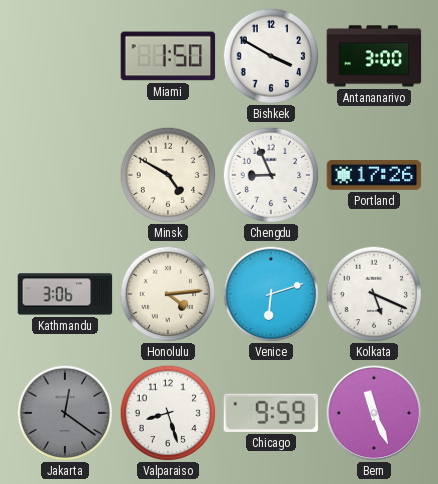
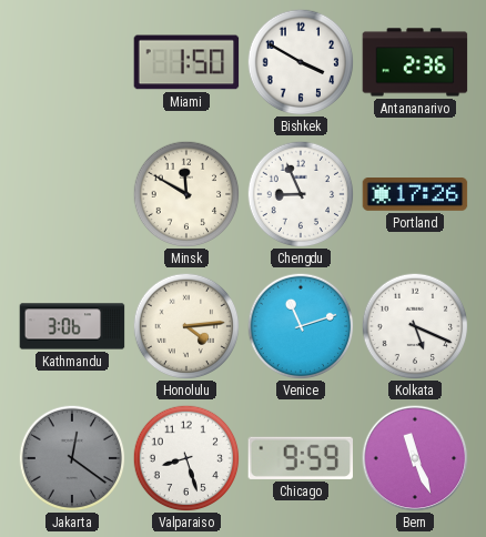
Antananarivo: 3:00 -> 2:36
Minsk: 4:50 -> 11:50
Venice: 6:12 -> 11:12
